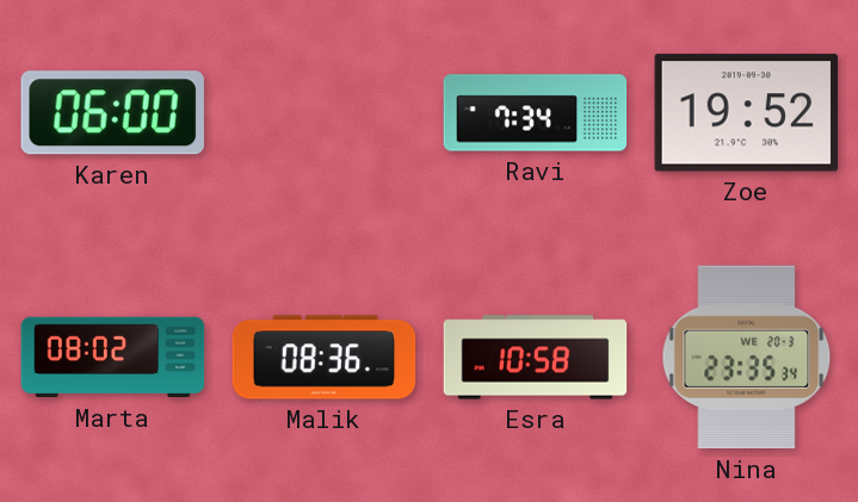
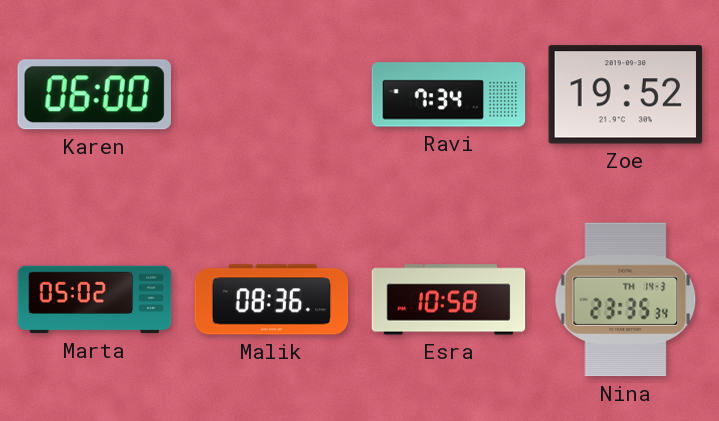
Marta: 08:02 -> 05:02
Nina date: WE 20-3 -> TH 14-3
